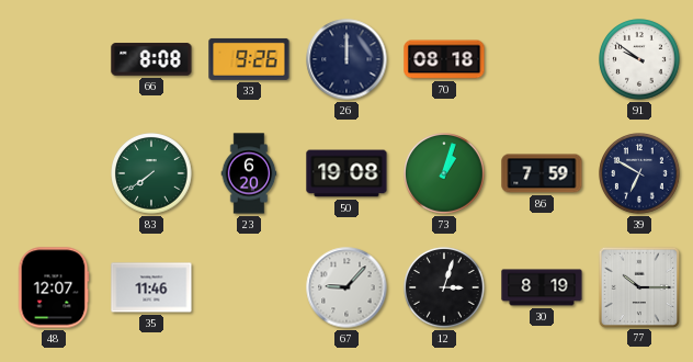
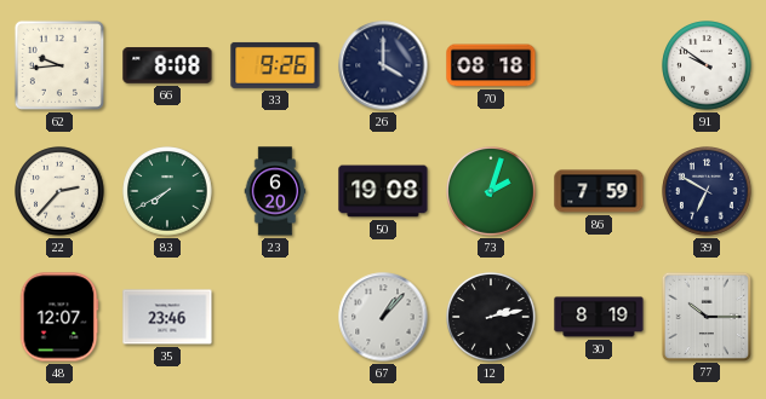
62: none -> 9:44
26: 12:00 -> 4:00
22: none -> 2:37
83: 7:39 -> 7:40
73: 1:03 -> 2:03
35: 11:46 -> 23:46
67: 9:07 -> 1:07
12: 3:03 -> 2:13
